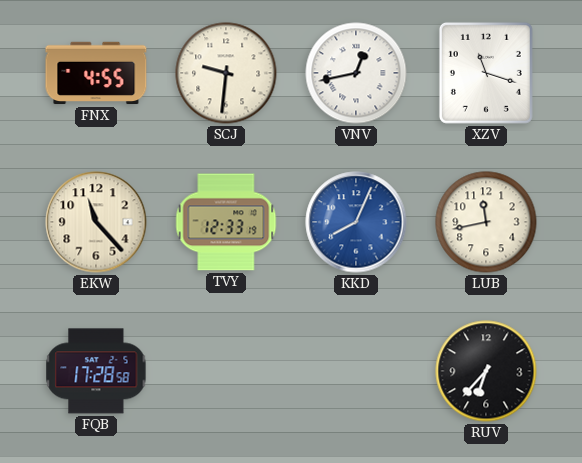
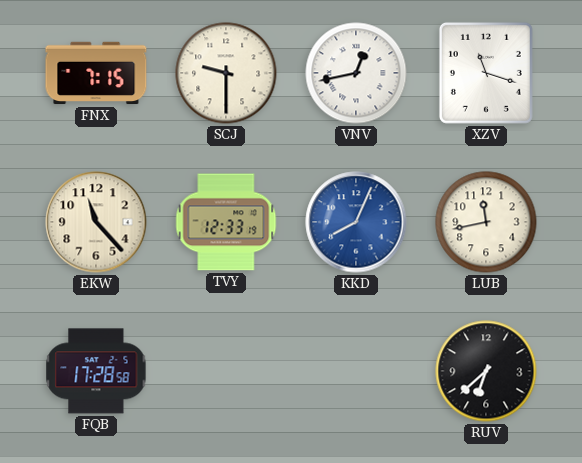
FNX: 4:55 -> 7:15
SCJ: 9:31 -> 9:30
RUV: 6:37 -> 6:38
